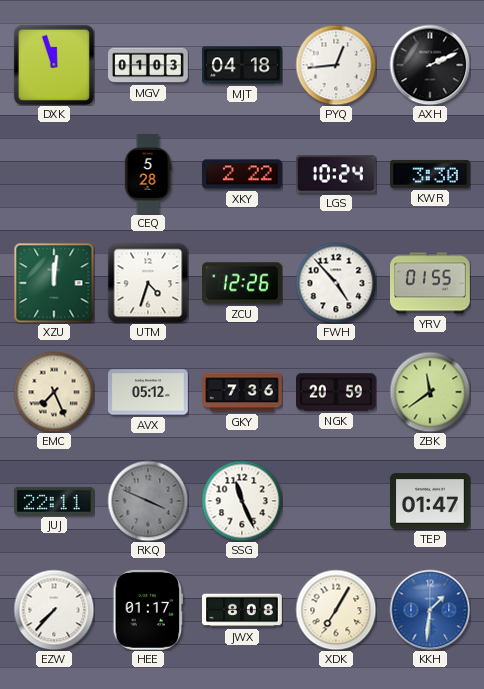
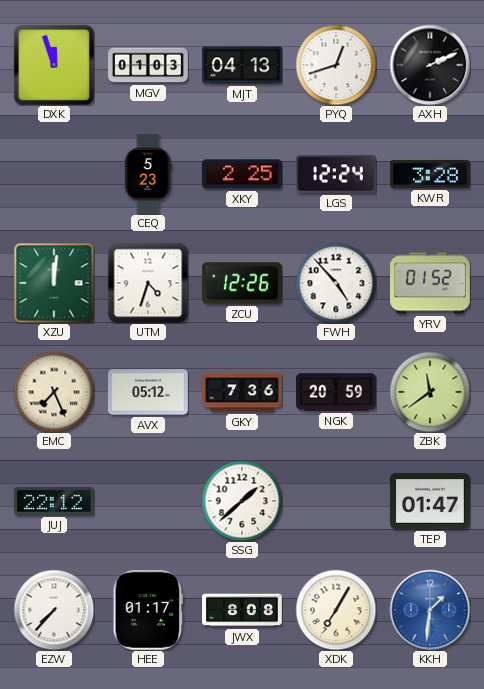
MJT: 04:18 -> 04:13
PYQ: 12:44 -> 12:42
CEQ: 5:28 -> 5:23
XKY: 2:22 -> 2:25
LGS: 10:24 -> 12:24
KWR: 3:30 -> 3:28
YRV: 01:55 -> 01:52
JUJ: 22:11 -> 22:12
RKQ: 3:49 -> none
SSG: 11:26 -> 1:38
